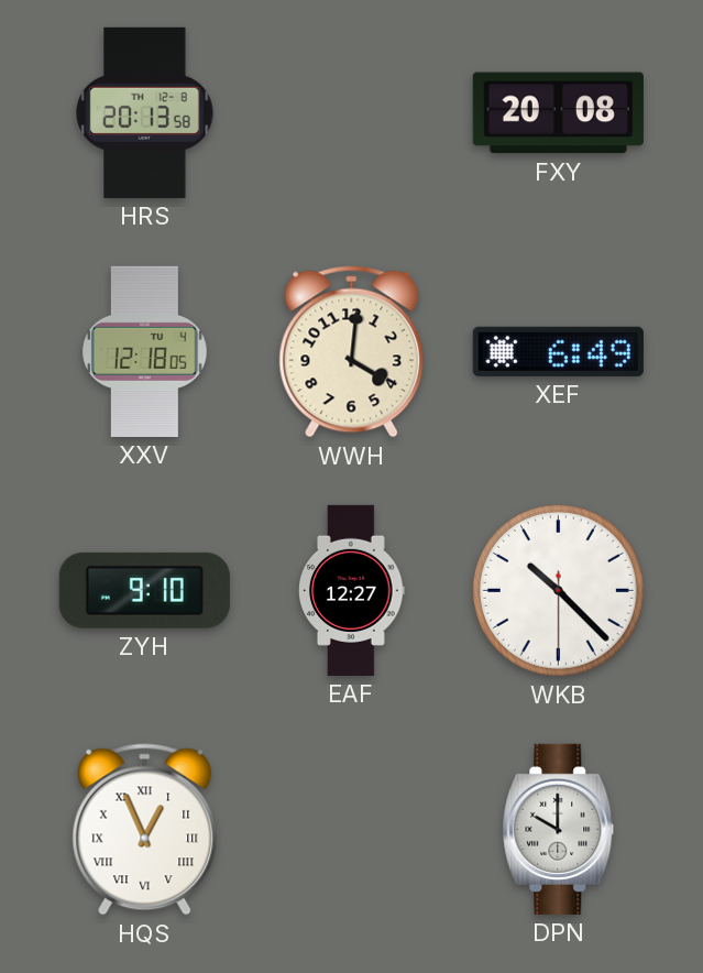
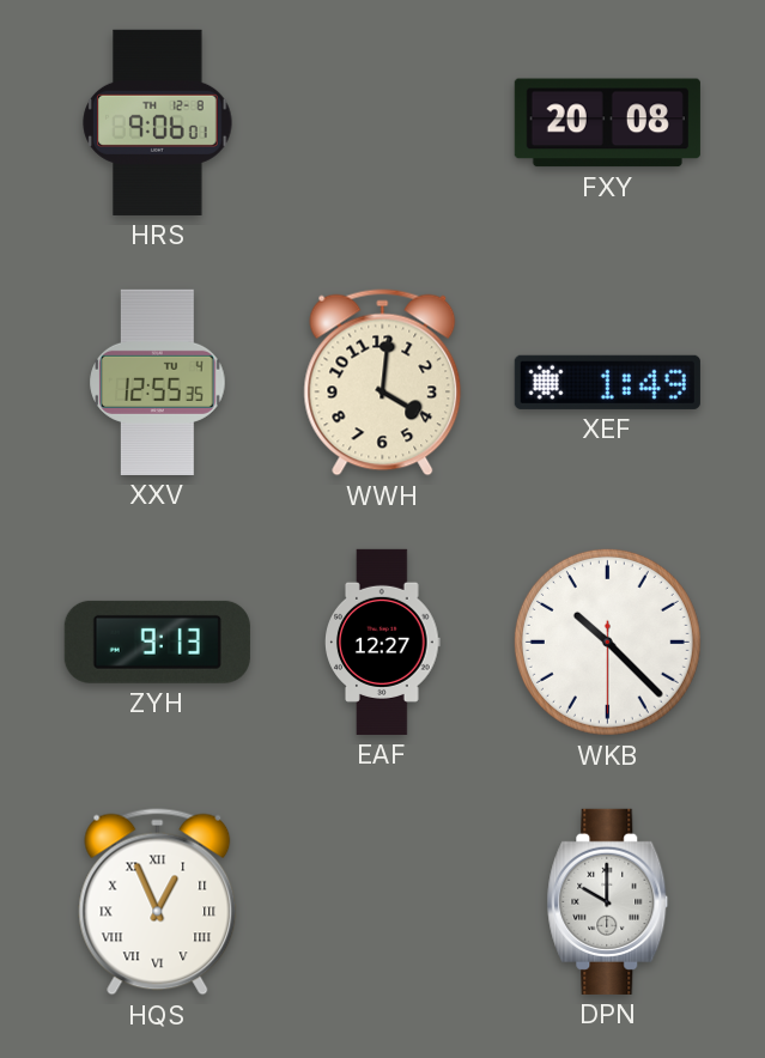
HRS: 20:13 -> 9:06
XXV: 12:18 -> 12:55
XEF: 6:49 -> 1:49
ZYH: 9:10 -> 9:13
